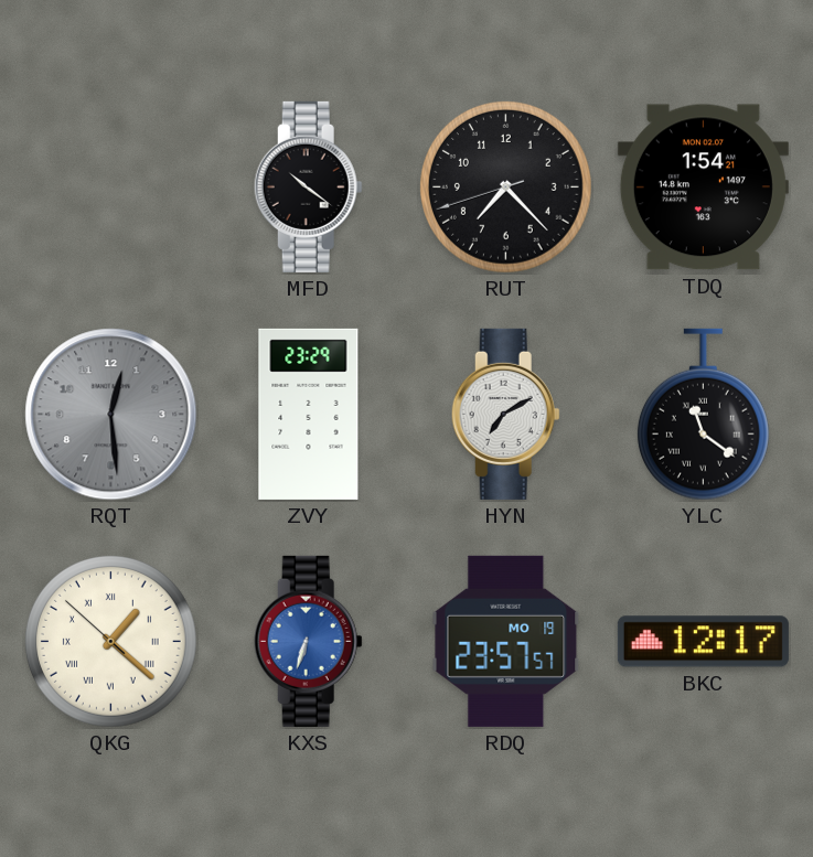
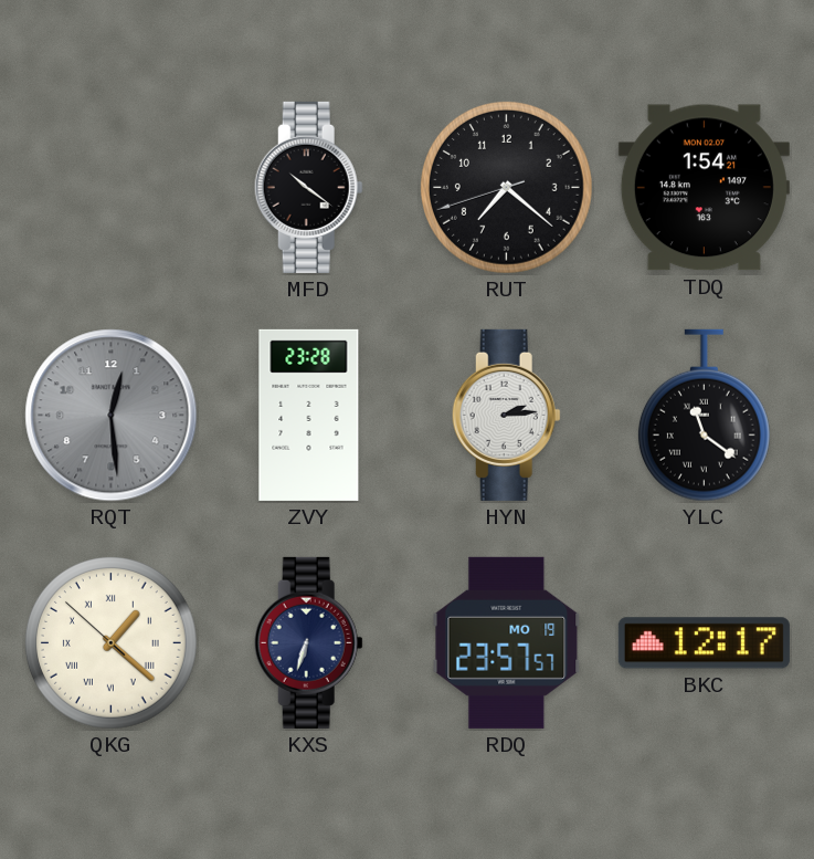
RUT: 7:22 -> 7:21
ZVY: 23:29 -> 23:28
HYN: 7:10 -> 2:14
KXS dial: blue -> navy
